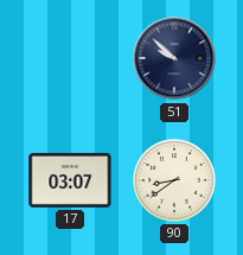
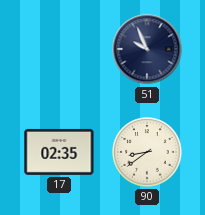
51: 9:52 -> 9:56
17: 03:07 -> 02:35
